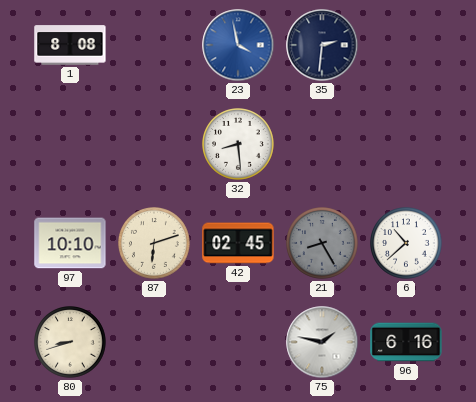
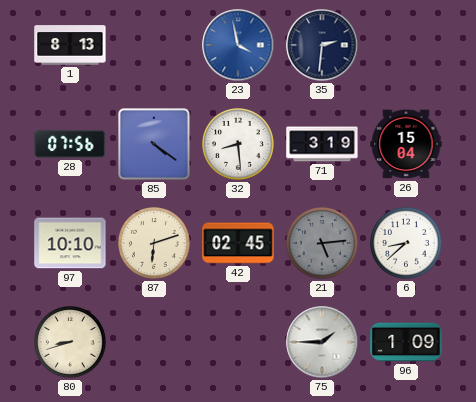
1: 8:08 -> 8:13
28: none -> 07:56
85: none -> 4:21
71: none -> 3:19
26: none -> 15:04
21: 8:25 -> 5:14
6: 10:38 -> 8:38
75: 1:47 -> 1:45
96: 6:16 -> 1:09
